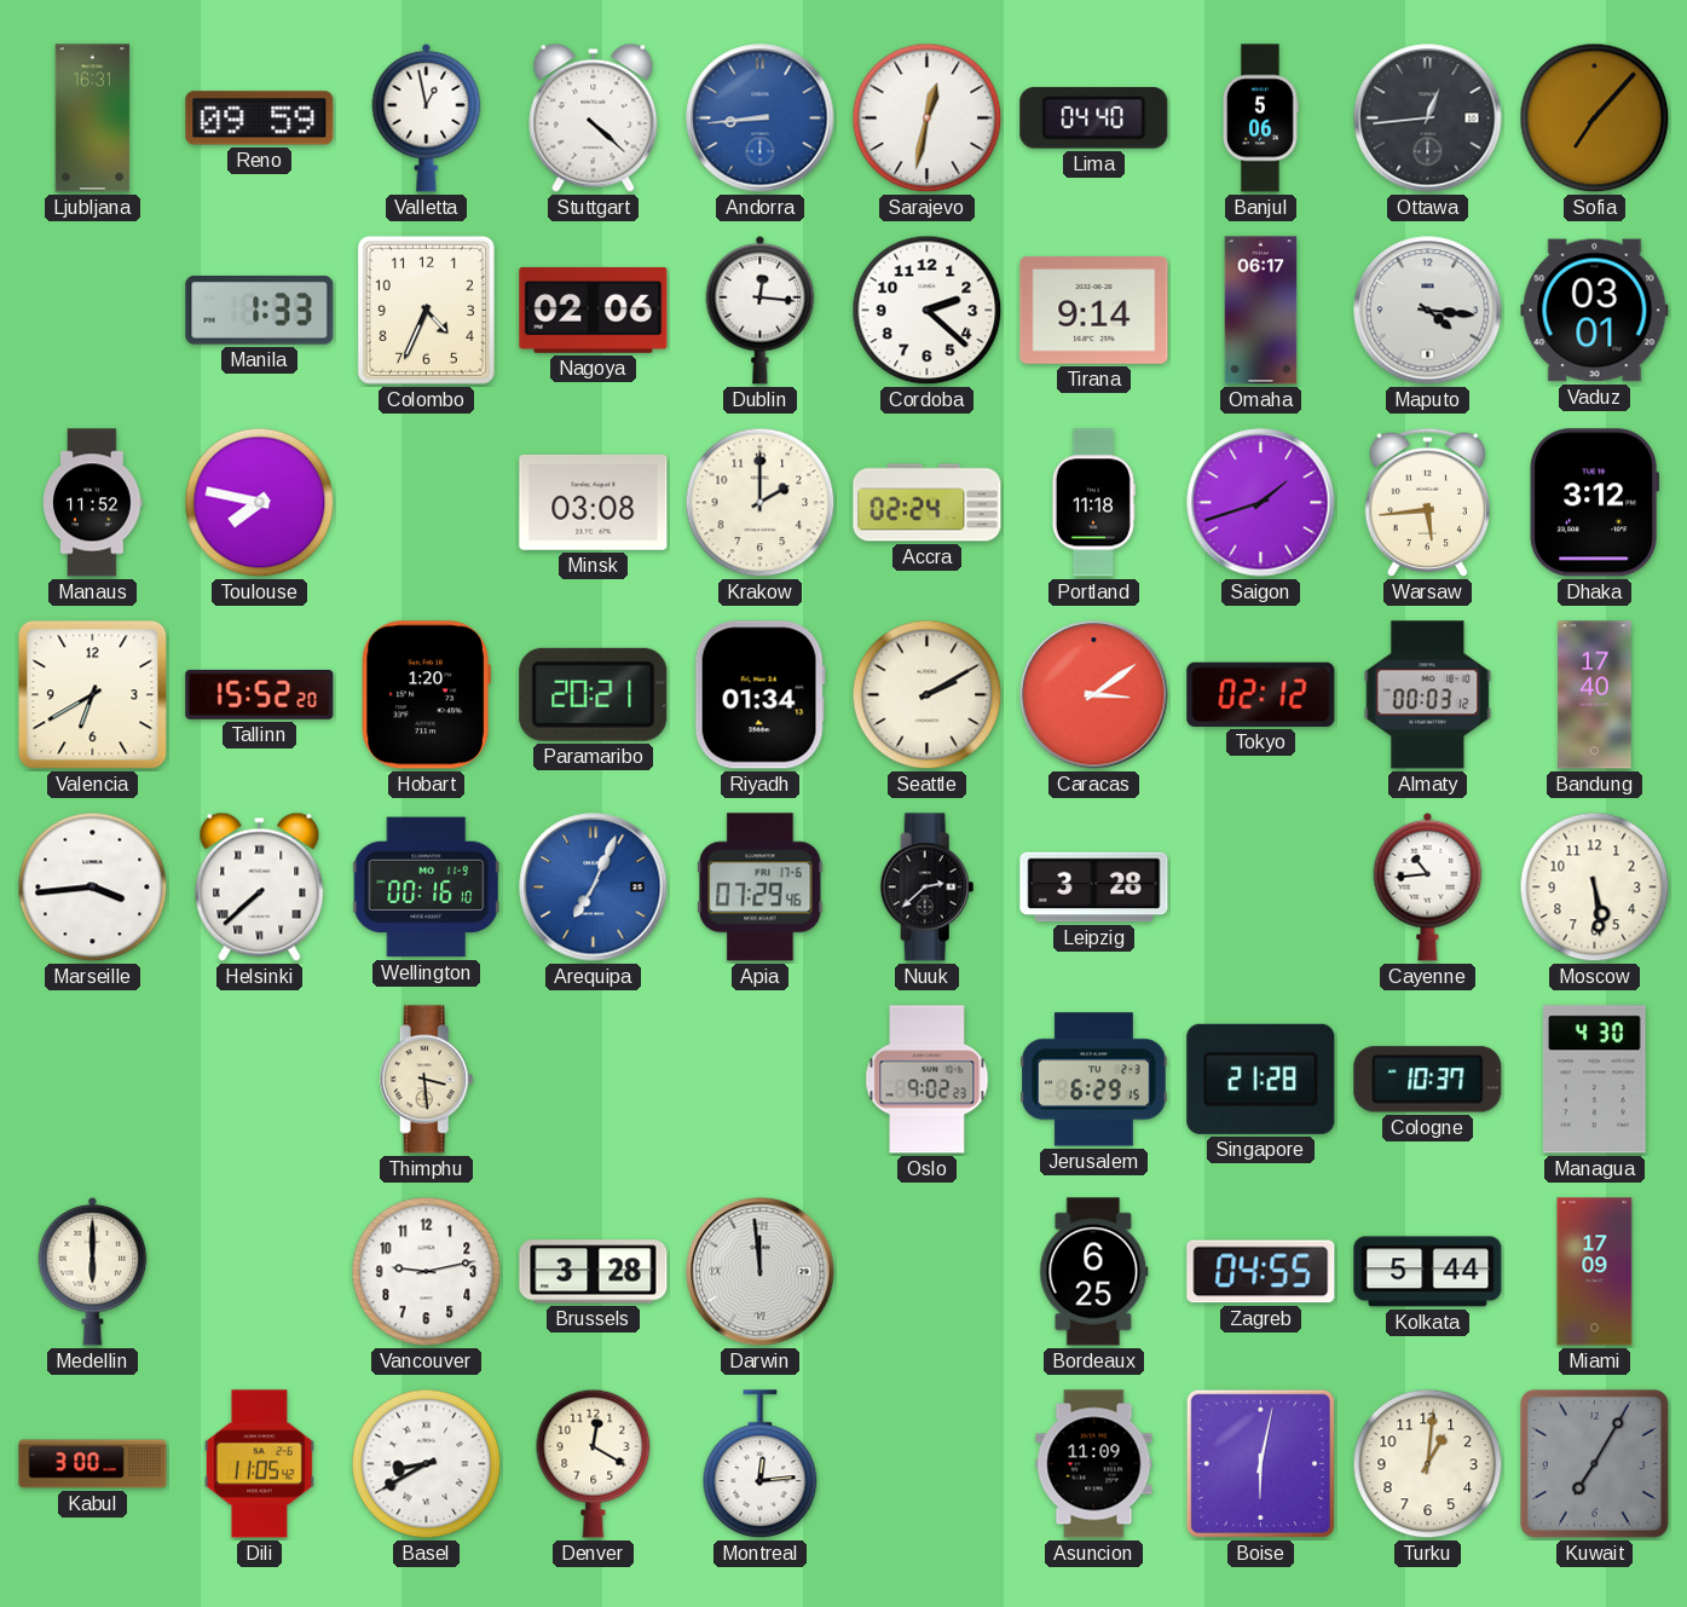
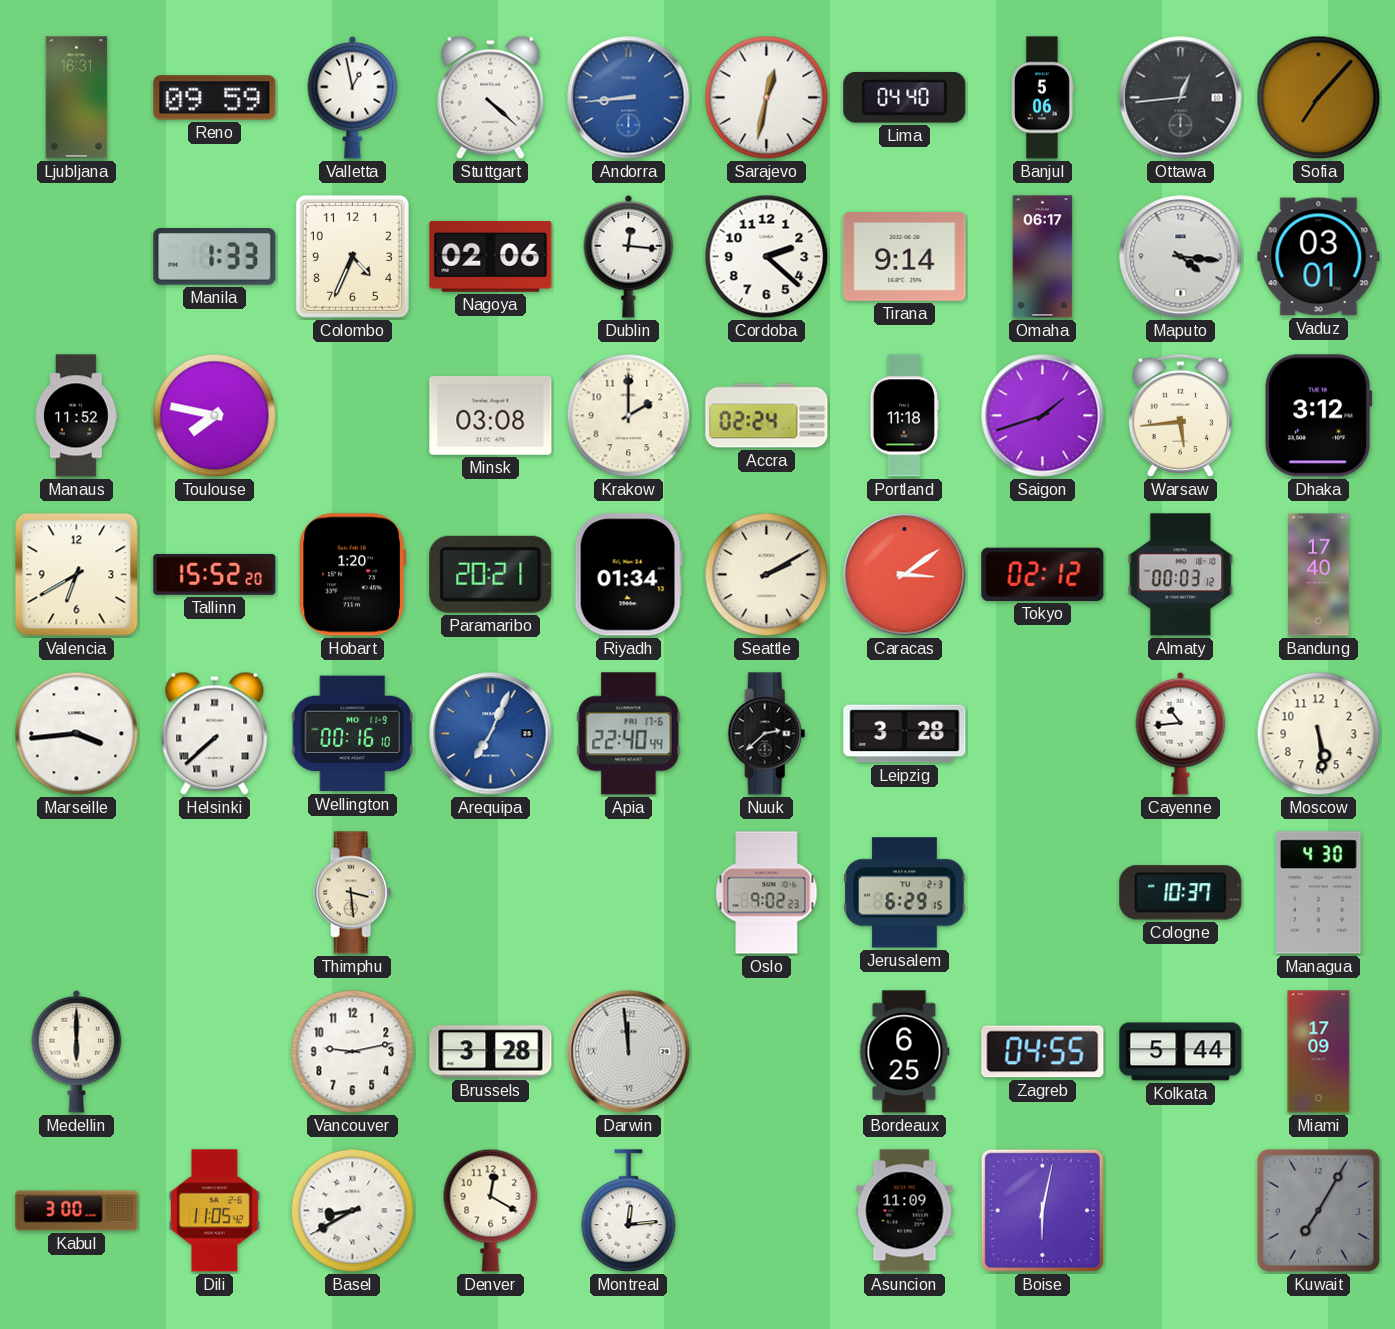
Apia: 07:29 -> 22:40
Singapore: 21:28 -> none
Turku: 1:01 -> none
